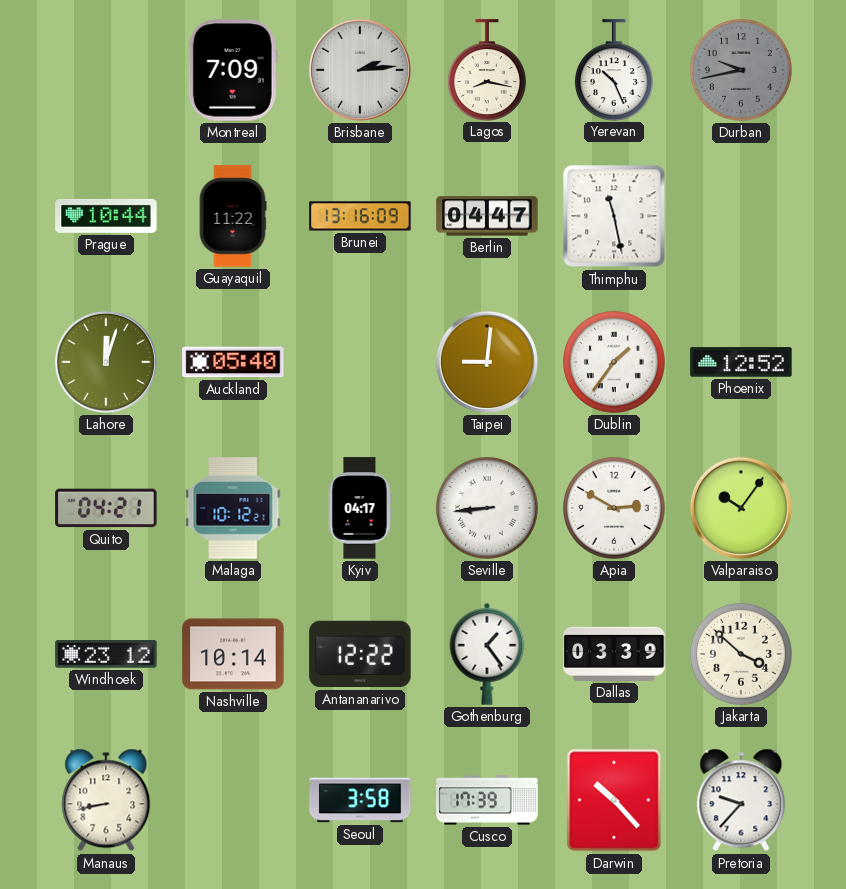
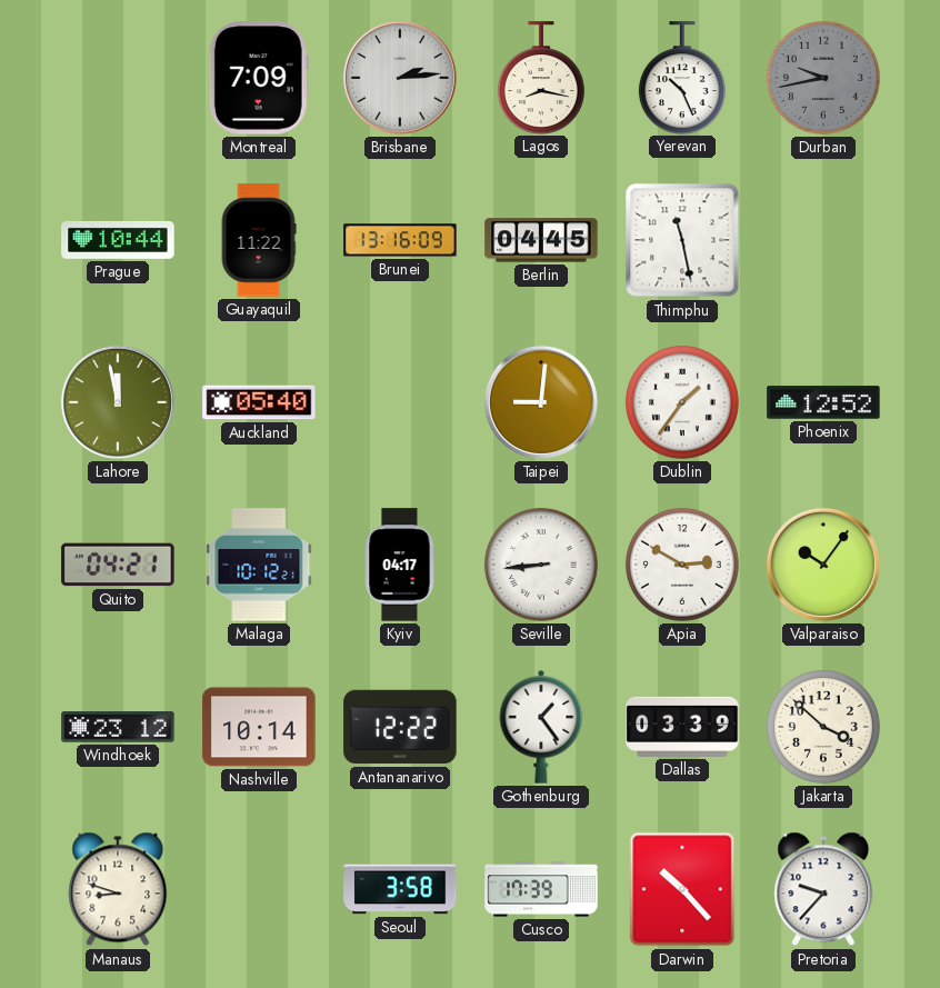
Berlin: 04:47 -> 04:45
Lahore: 12:03 -> 11:58
Manaus: 8:43 -> 8:48
